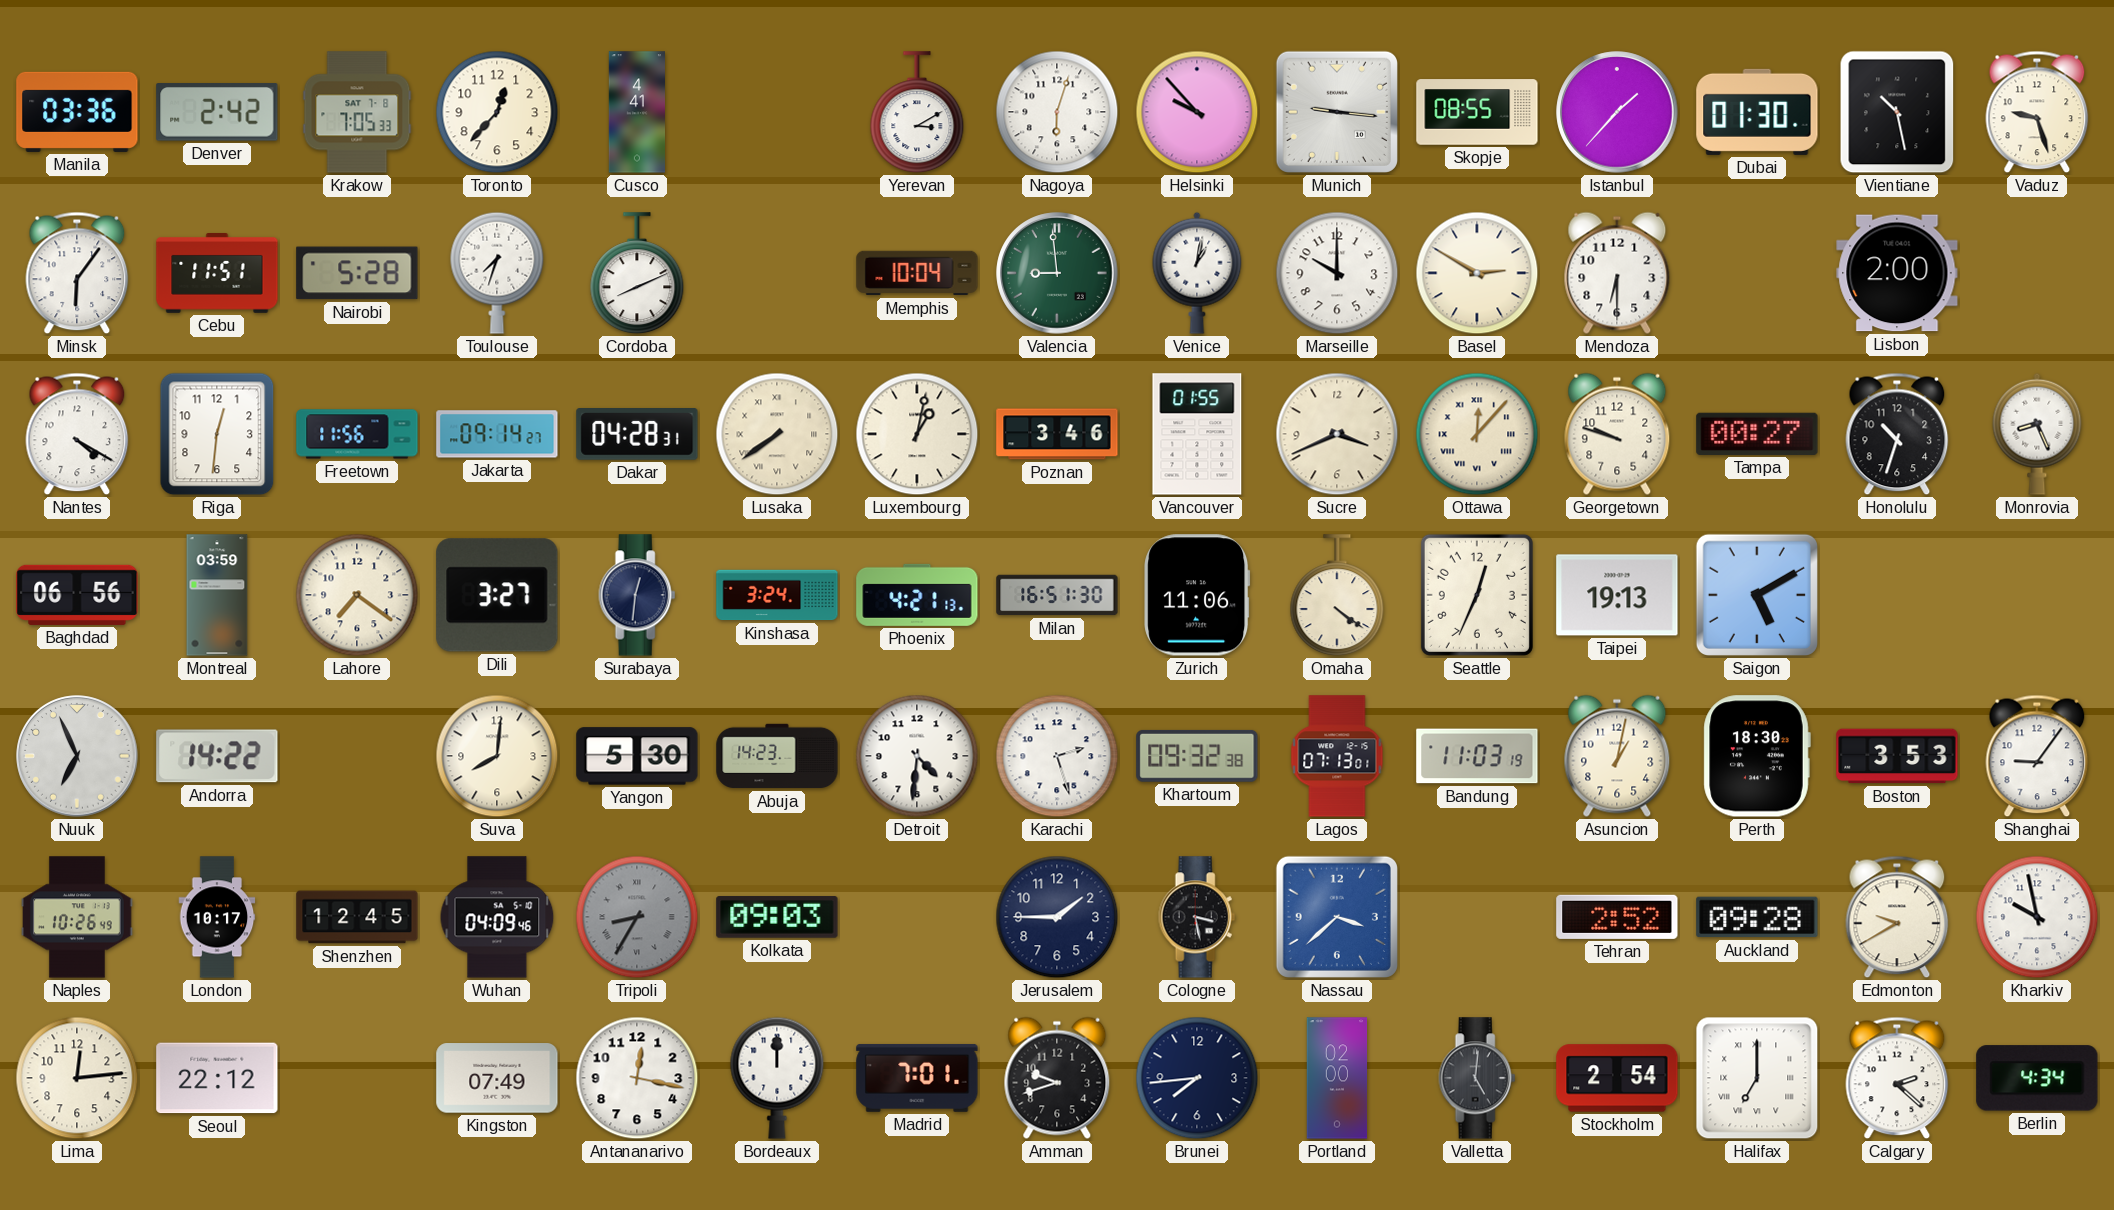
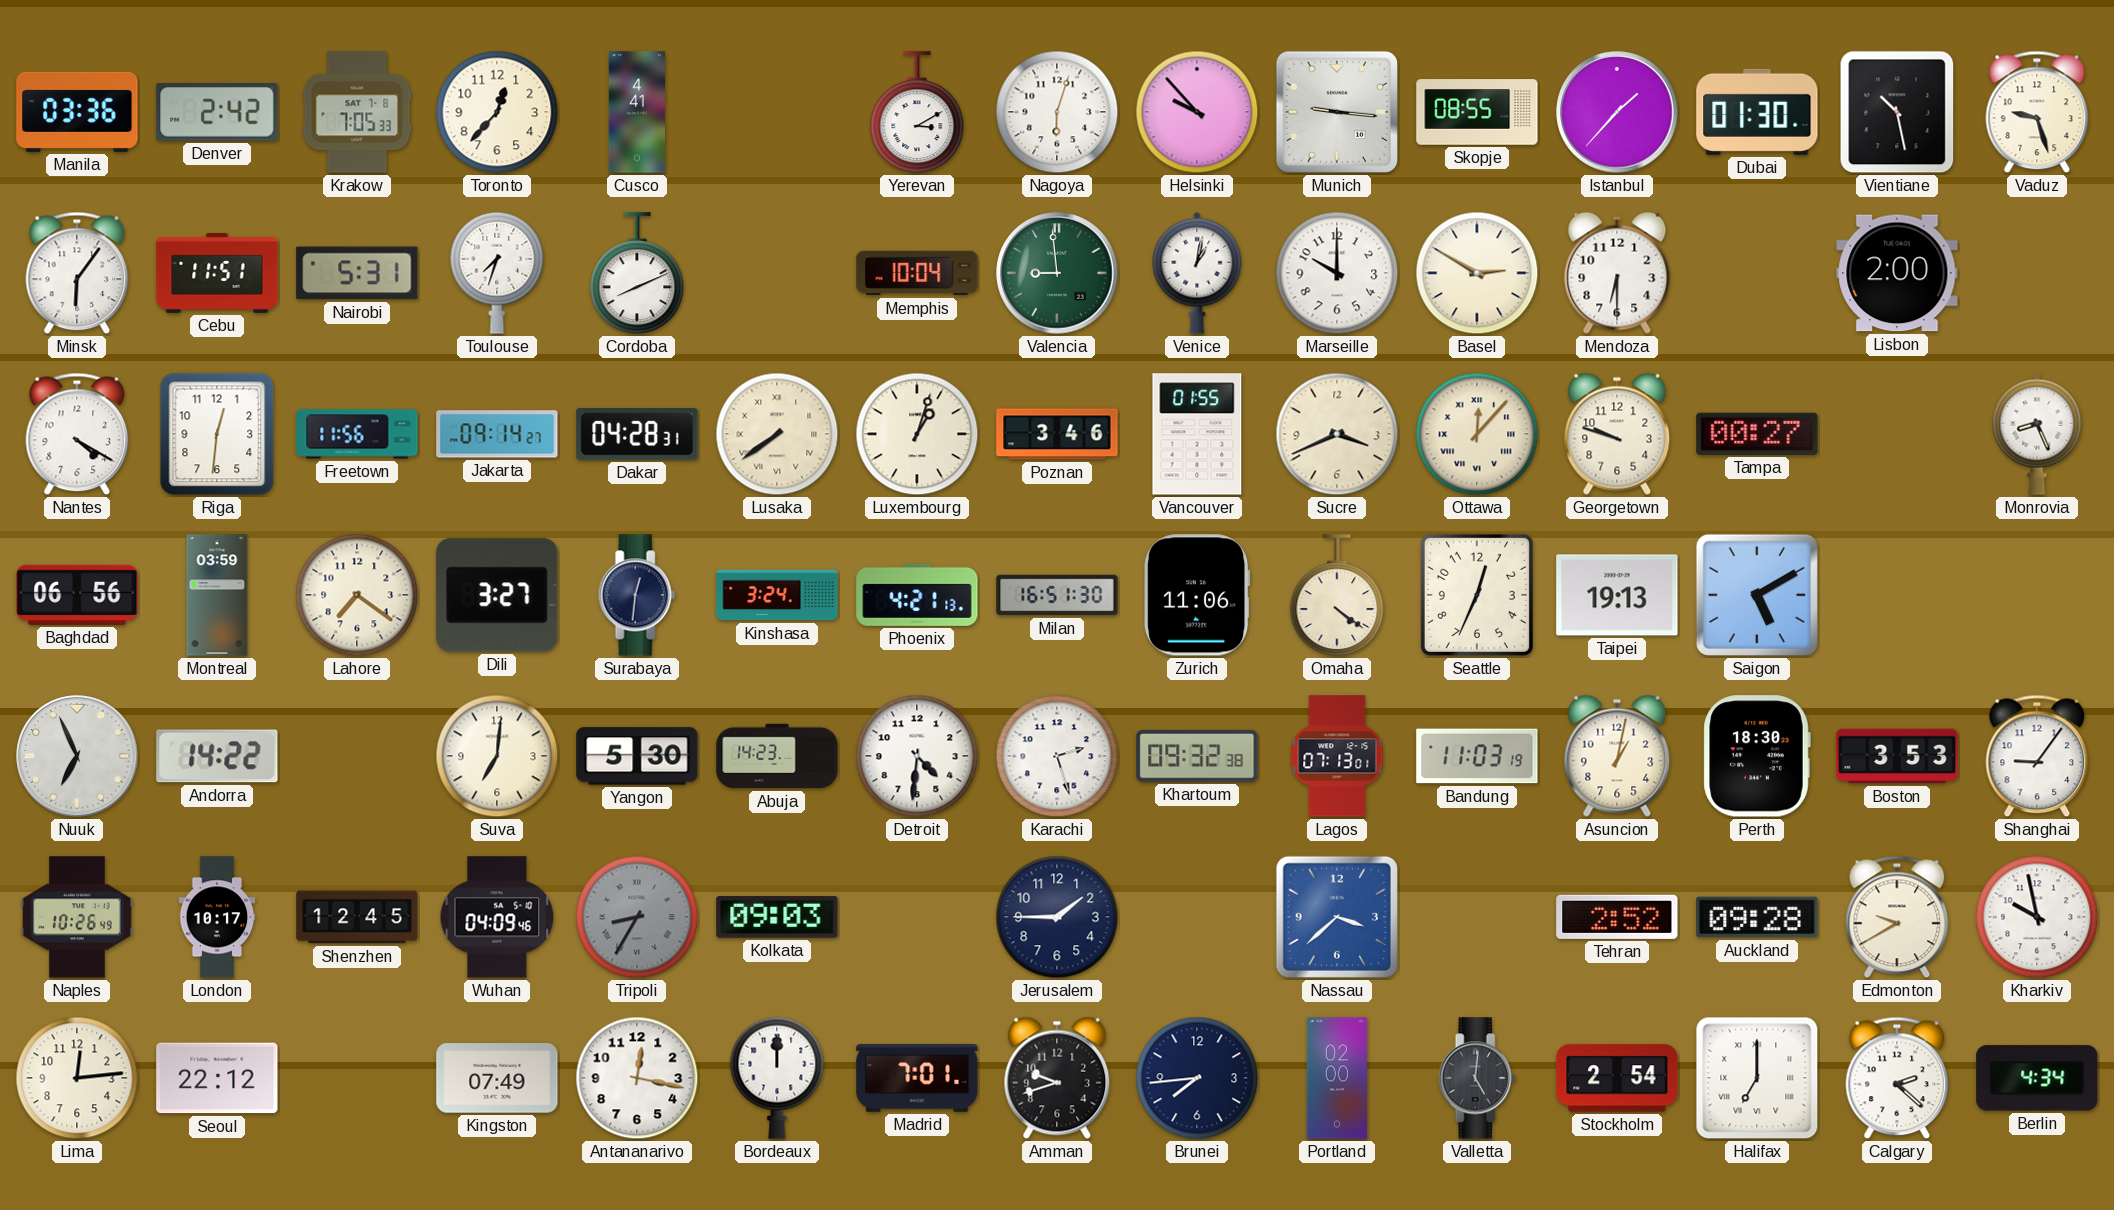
Nairobi: 5:28 -> 5:31
Luxembourg: 1:02 -> 1:03
Honolulu: 10:33 -> none
Suva: 8:01 -> 7:01
Cologne: 3:28 -> none
